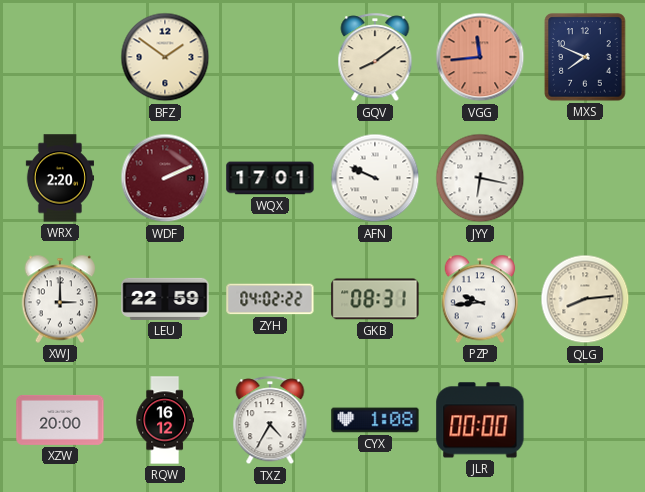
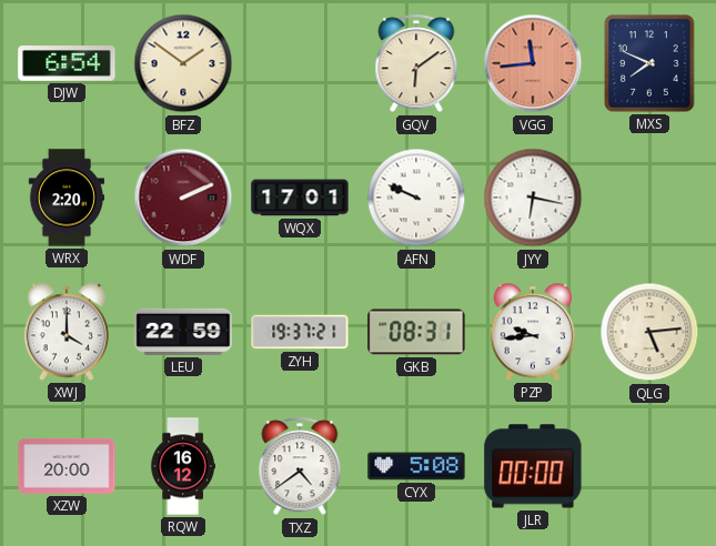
DJW: none -> 6:54
GQV: 8:09 -> 6:09
XWJ: 3:00 -> 4:00
ZYH: 04:02 -> 19:37
QLG: 8:14 -> 5:14
TXZ: 4:35 -> 4:39
CYX: 1:08 -> 5:08
